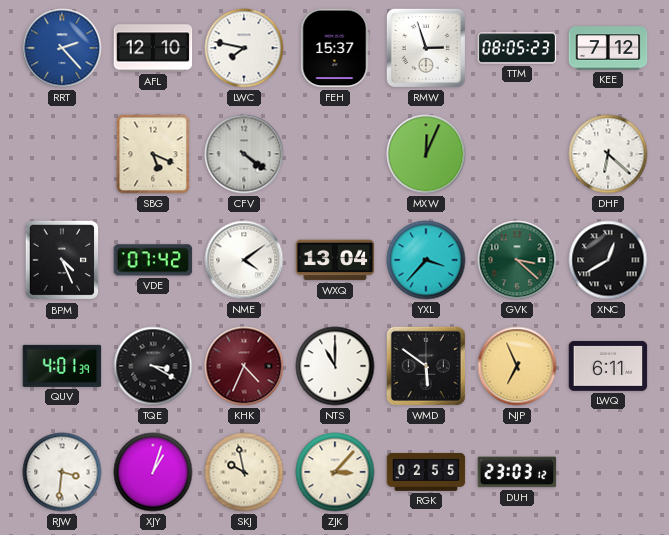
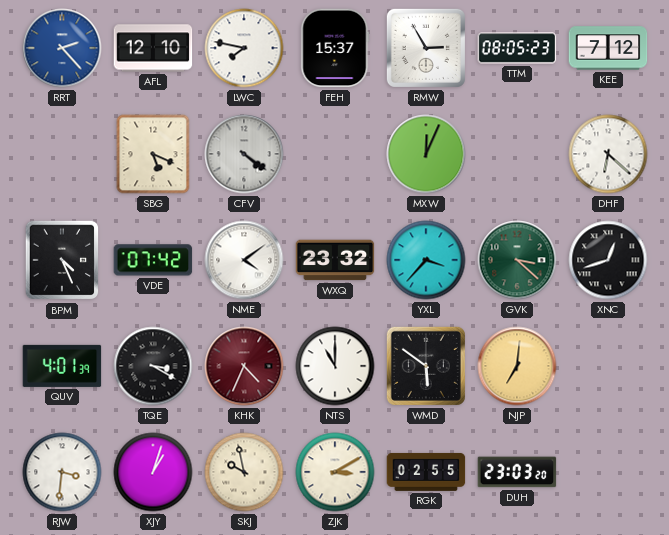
RMW: 2:57 -> 2:55
WXQ: 13:04 -> 23:32
XNC: 12:40 -> 12:42
NJP: 6:56 -> 7:01
LWQ: 6:11 -> none
ZJK: 3:07 -> 3:10
DUH: 23:03:12 -> 23:03:20
